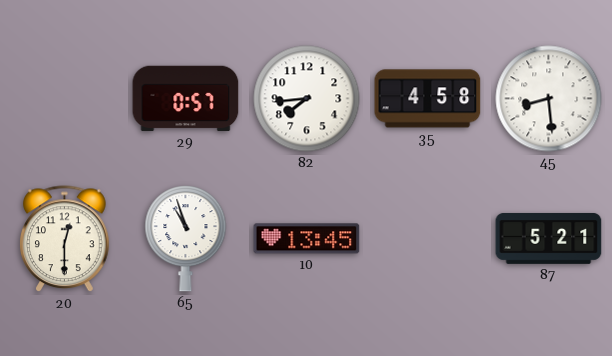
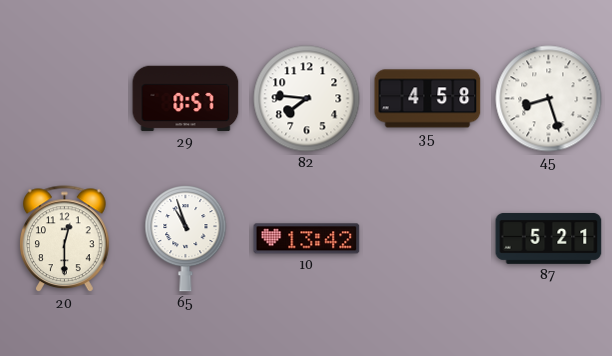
82: 7:44 -> 7:46
45: 8:29 -> 8:27
10: 13:45 -> 13:42
